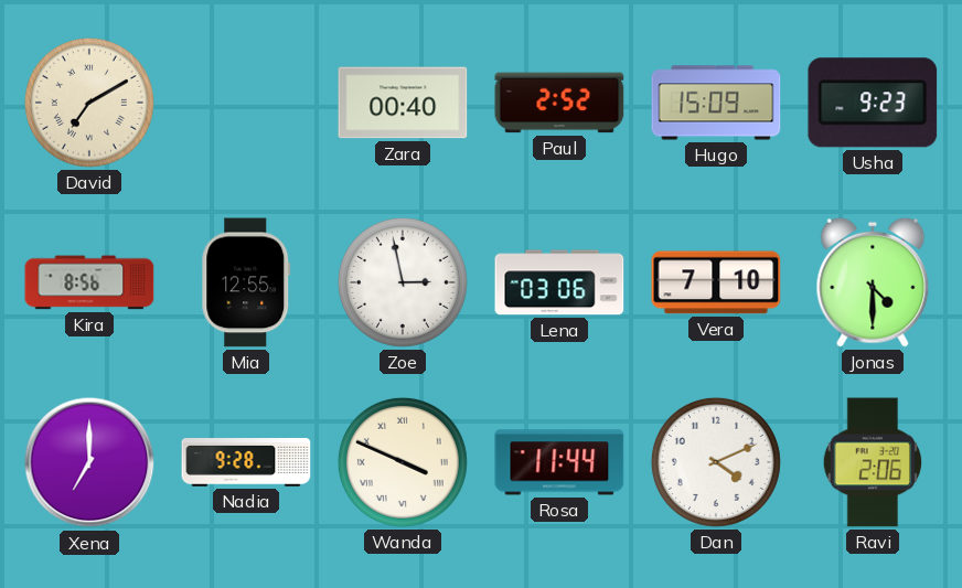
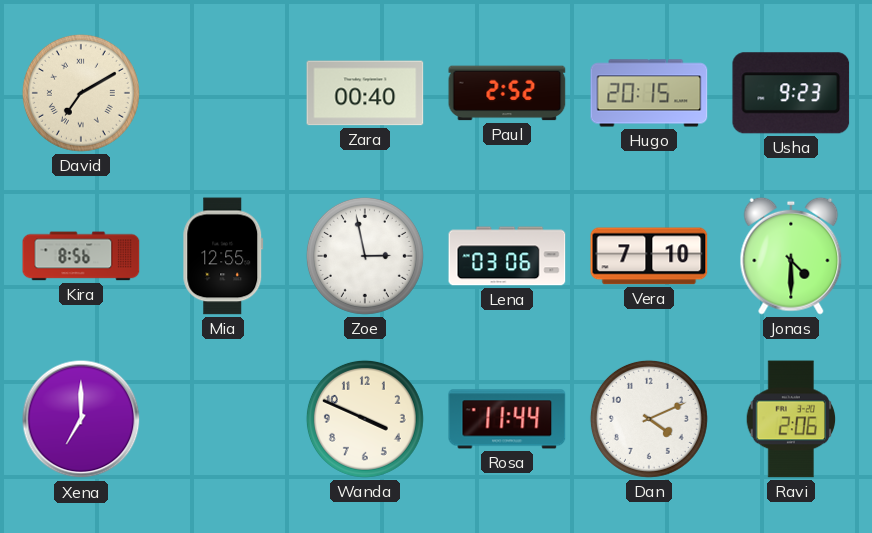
Hugo: 15:09 -> 20:15
Nadia: 9:28 -> none
Wanda numerals: Roman -> Arabic
